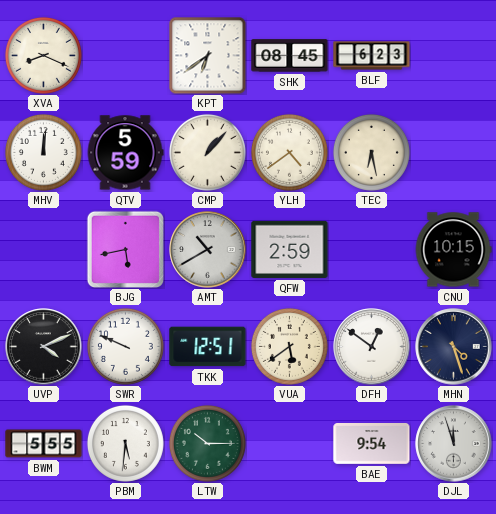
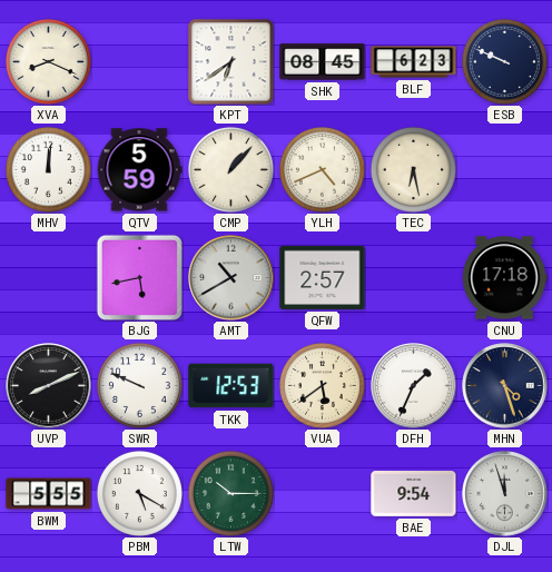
ESB: none -> 9:49
YLH: 4:39 -> 4:41
QFW: 2:59 -> 2:57
CNU: 10:15 -> 17:18
UVP: 4:11 -> 8:11
TKK: 12:51 -> 12:53
DFH: 12:51 -> 1:34
PBM: 5:31 -> 5:20
